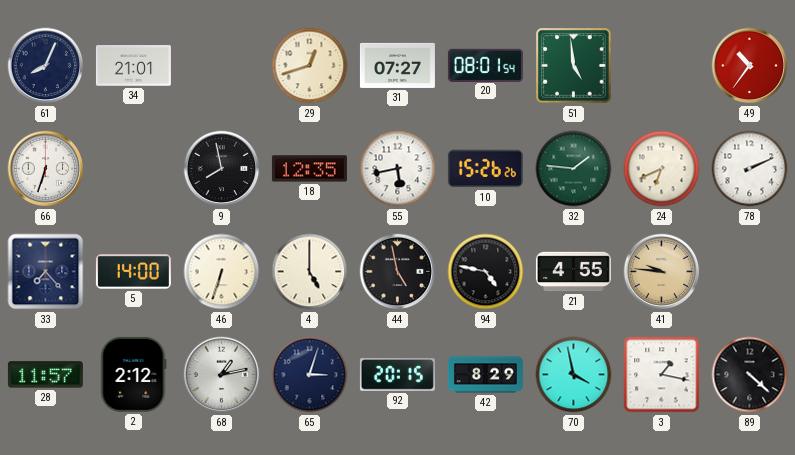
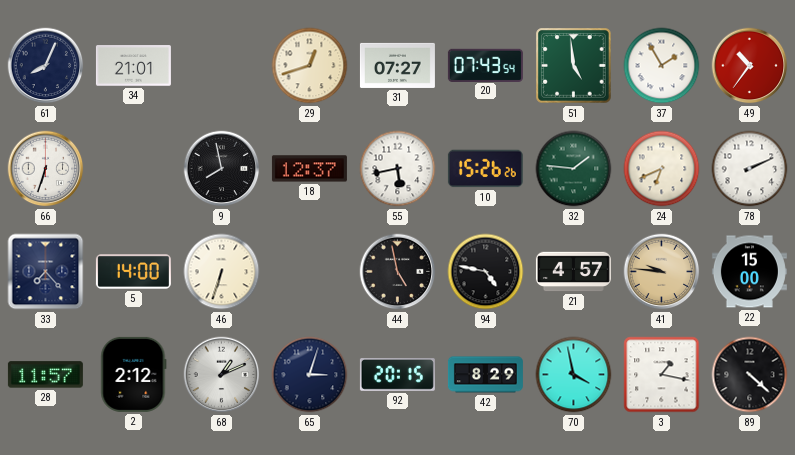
20: 08:01 -> 07:43
37: none -> 1:55
18: 12:35 -> 12:37
4: 5:00 -> none
21: 4:55 -> 4:57
22: none -> 15:00
68: 1:13 -> 1:11
